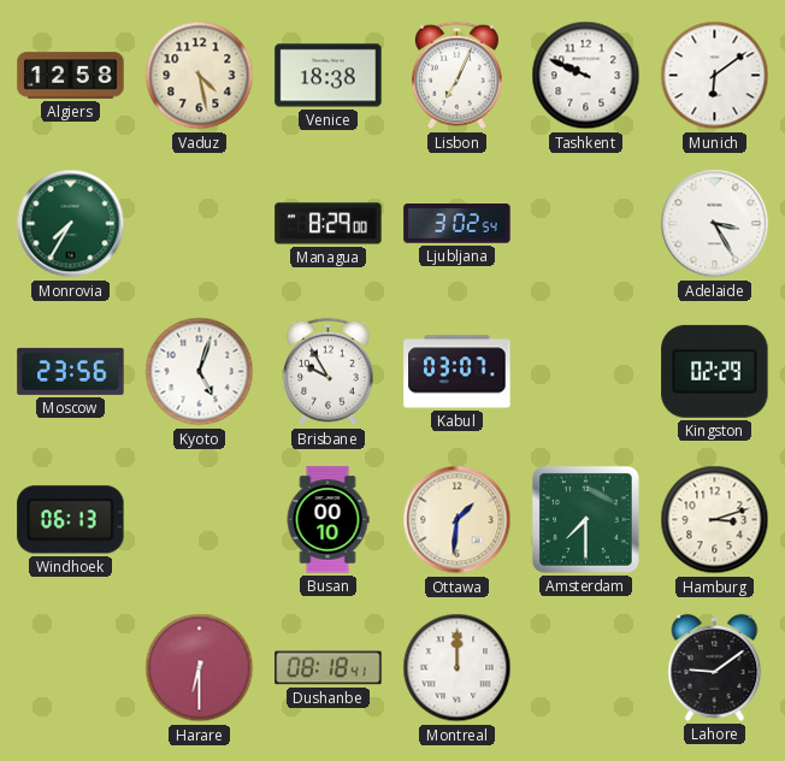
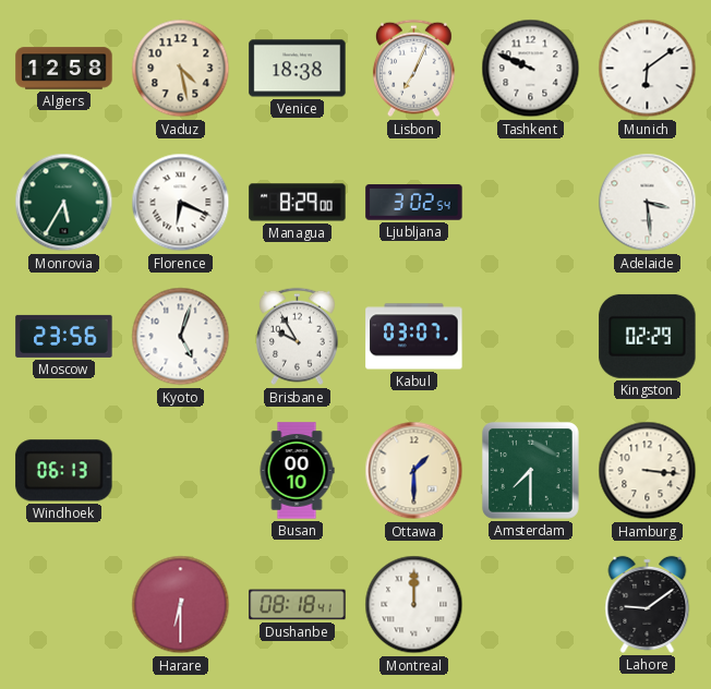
Monrovia: 7:35 -> 5:35
Florence: none -> 6:19
Adelaide: 3:25 -> 3:29
Ottawa: 1:31 -> 1:30
Hamburg: 3:12 -> 3:16
